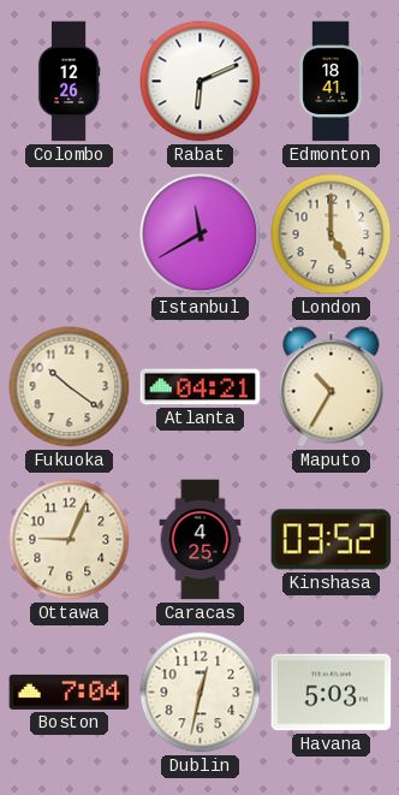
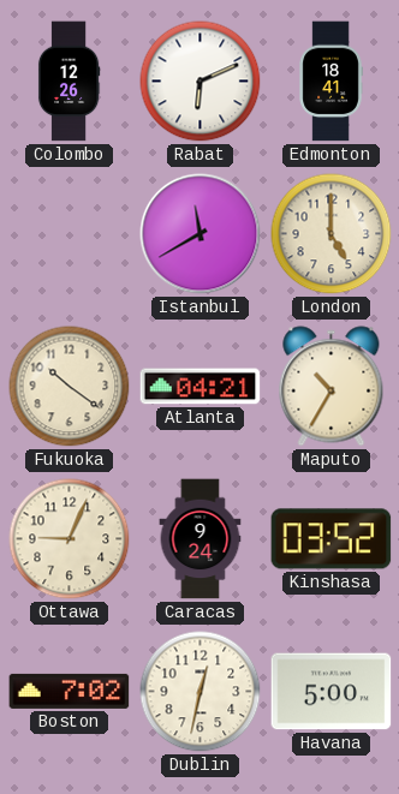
Caracas: 4:25 -> 9:24
Boston: 7:04 -> 7:02
Havana: 5:03 -> 5:00
